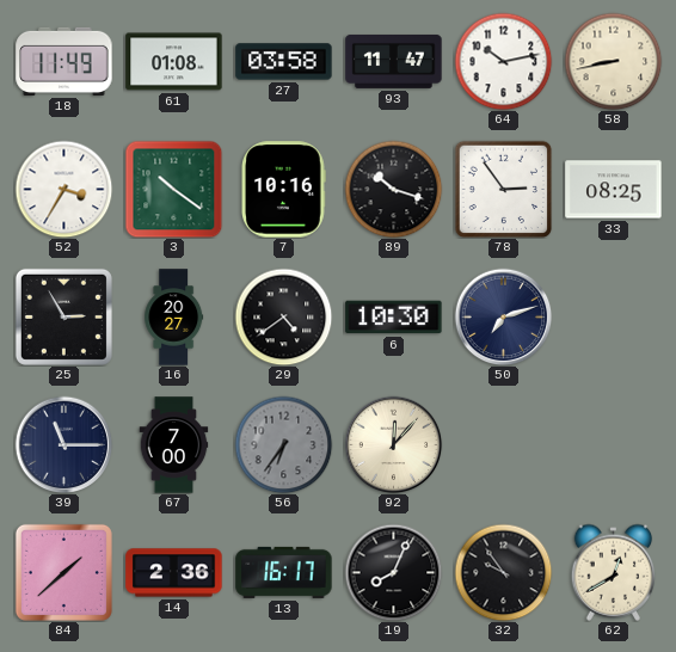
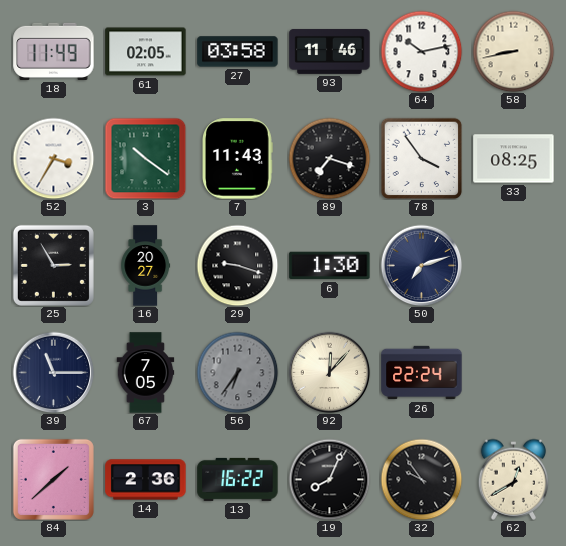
61: 01:08 -> 02:05
93: 11:47 -> 11:46
7: 10:16 -> 11:43
89: 10:18 -> 7:18
78: 2:54 -> 3:54
29: 4:39 -> 9:18
6: 10:30 -> 1:30
67: 7:00 -> 7:05
26: none -> 22:24
13: 16:17 -> 16:22
